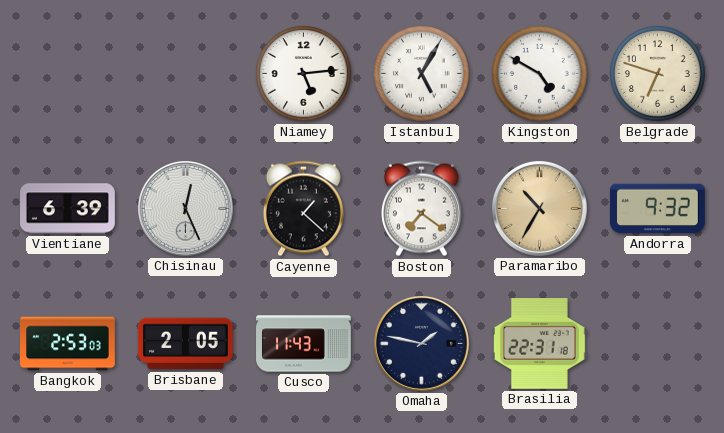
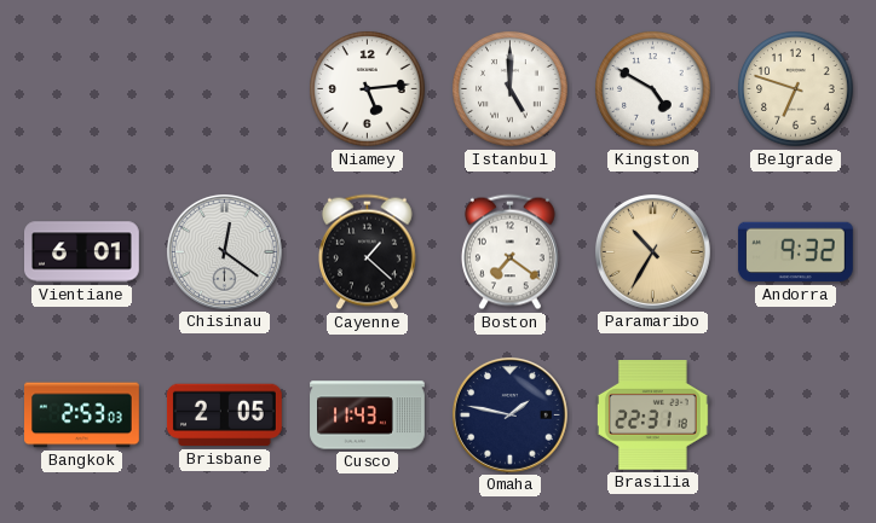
Istanbul: 5:05 -> 5:00
Vientiane: 6:39 -> 6:01
Chisinau: 12:26 -> 12:21
